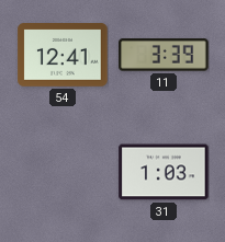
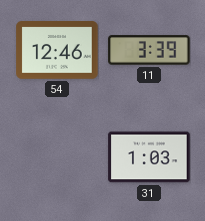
54: 12:41 -> 12:46
